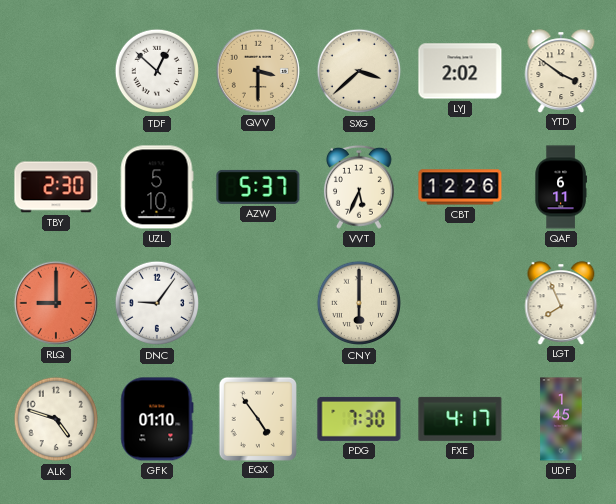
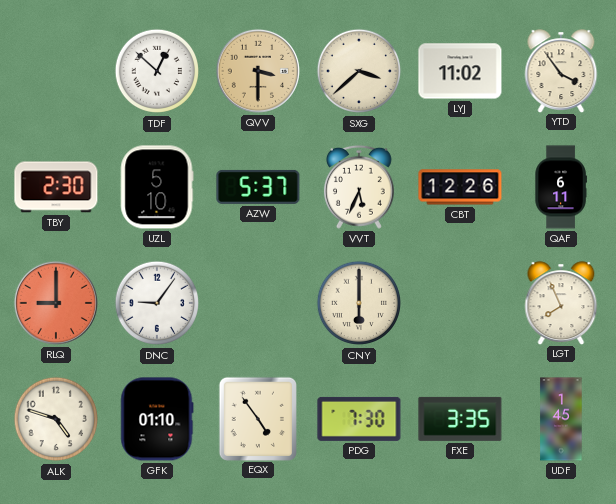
LYJ: 2:02 -> 11:02
YTD: 3:51 -> 3:54
FXE: 4:17 -> 3:35
